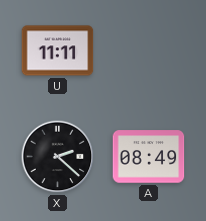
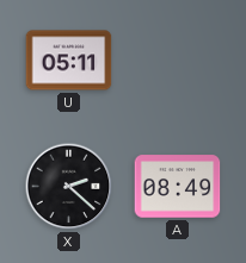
U: 11:11 -> 05:11
